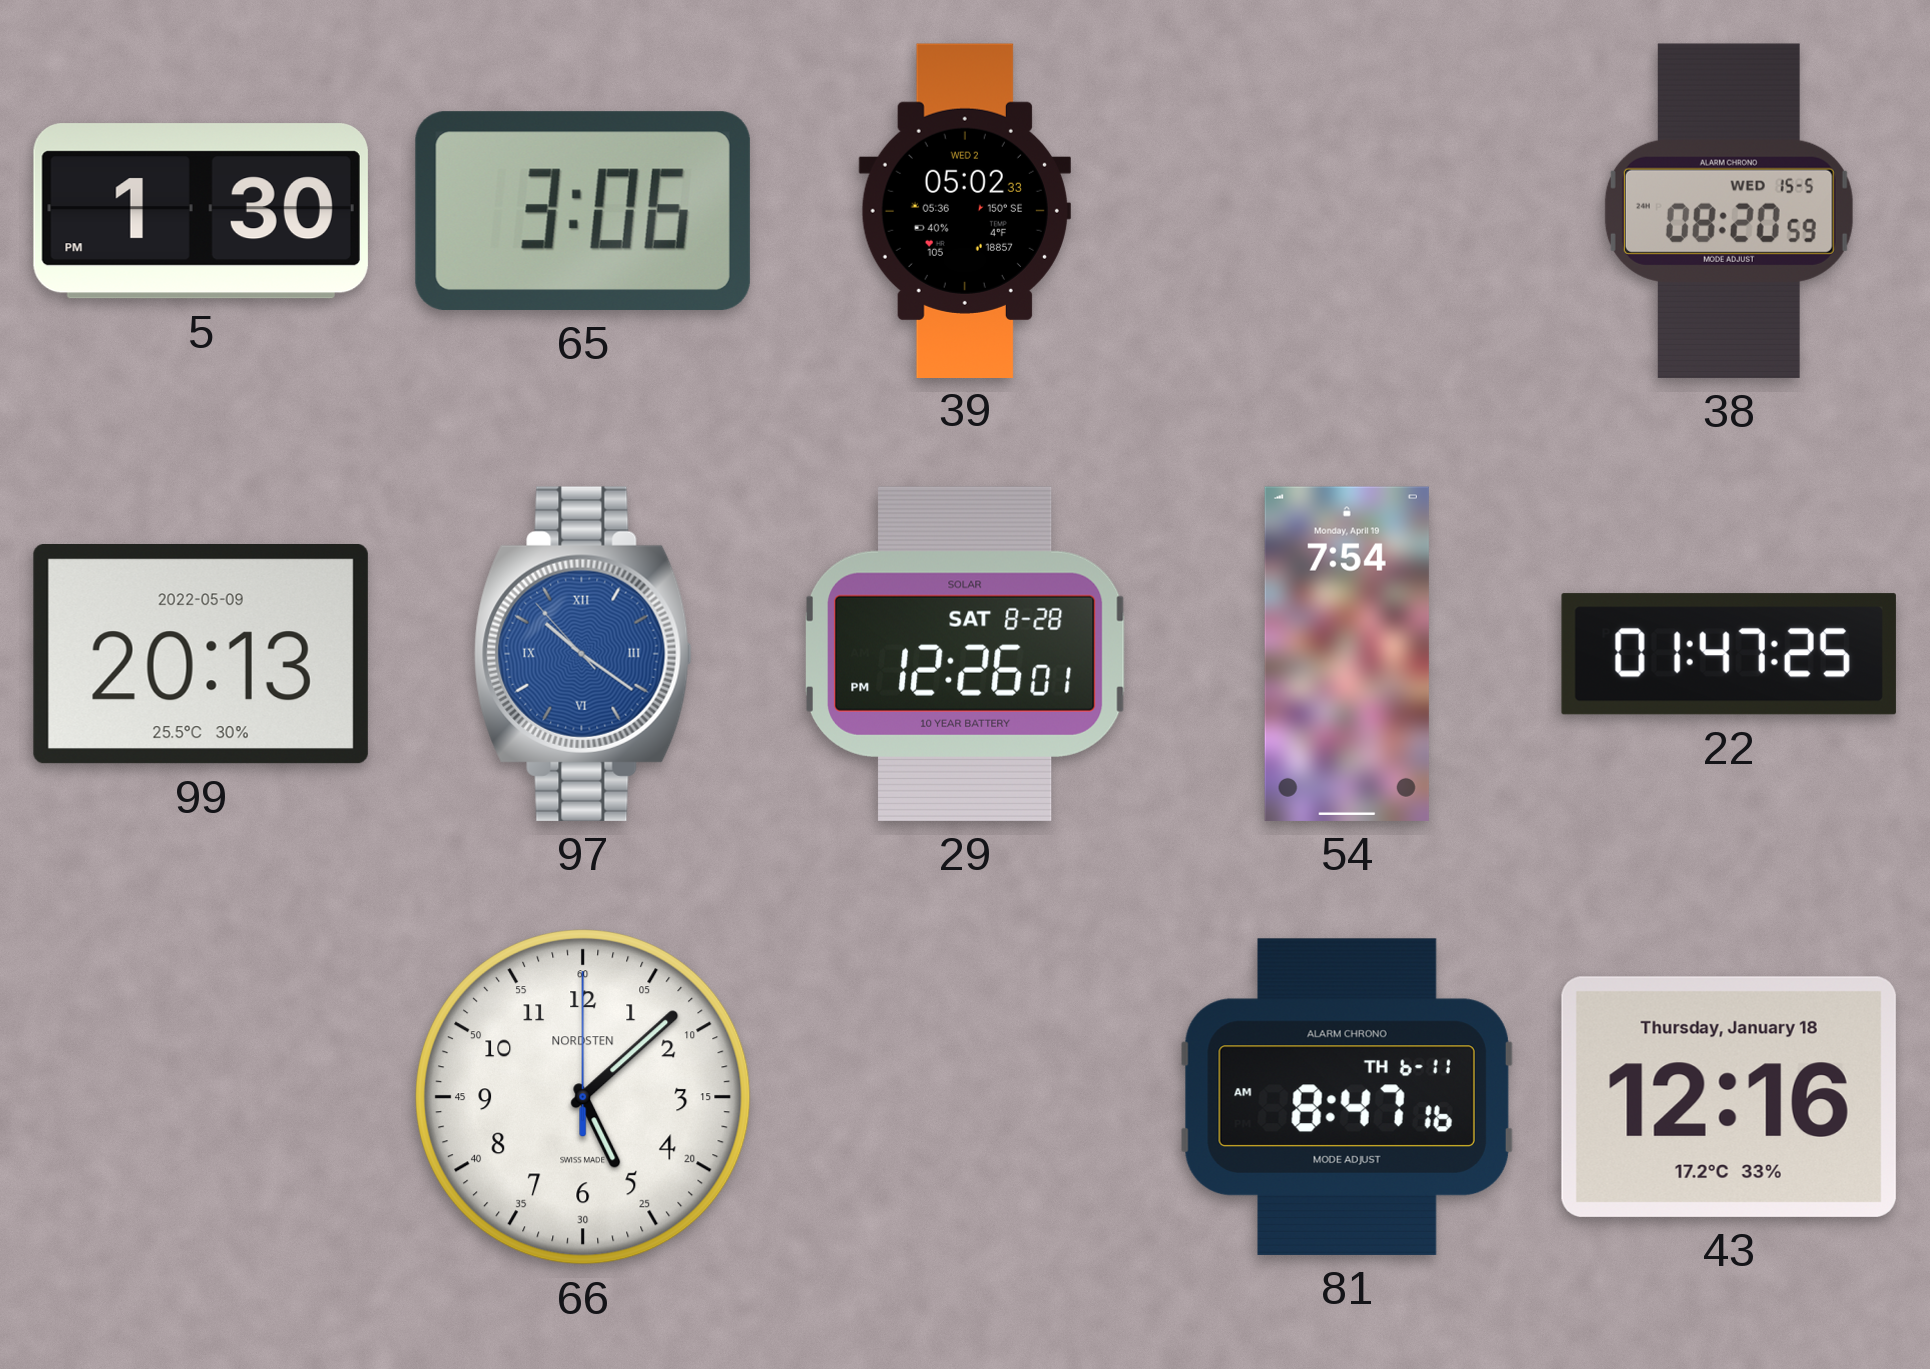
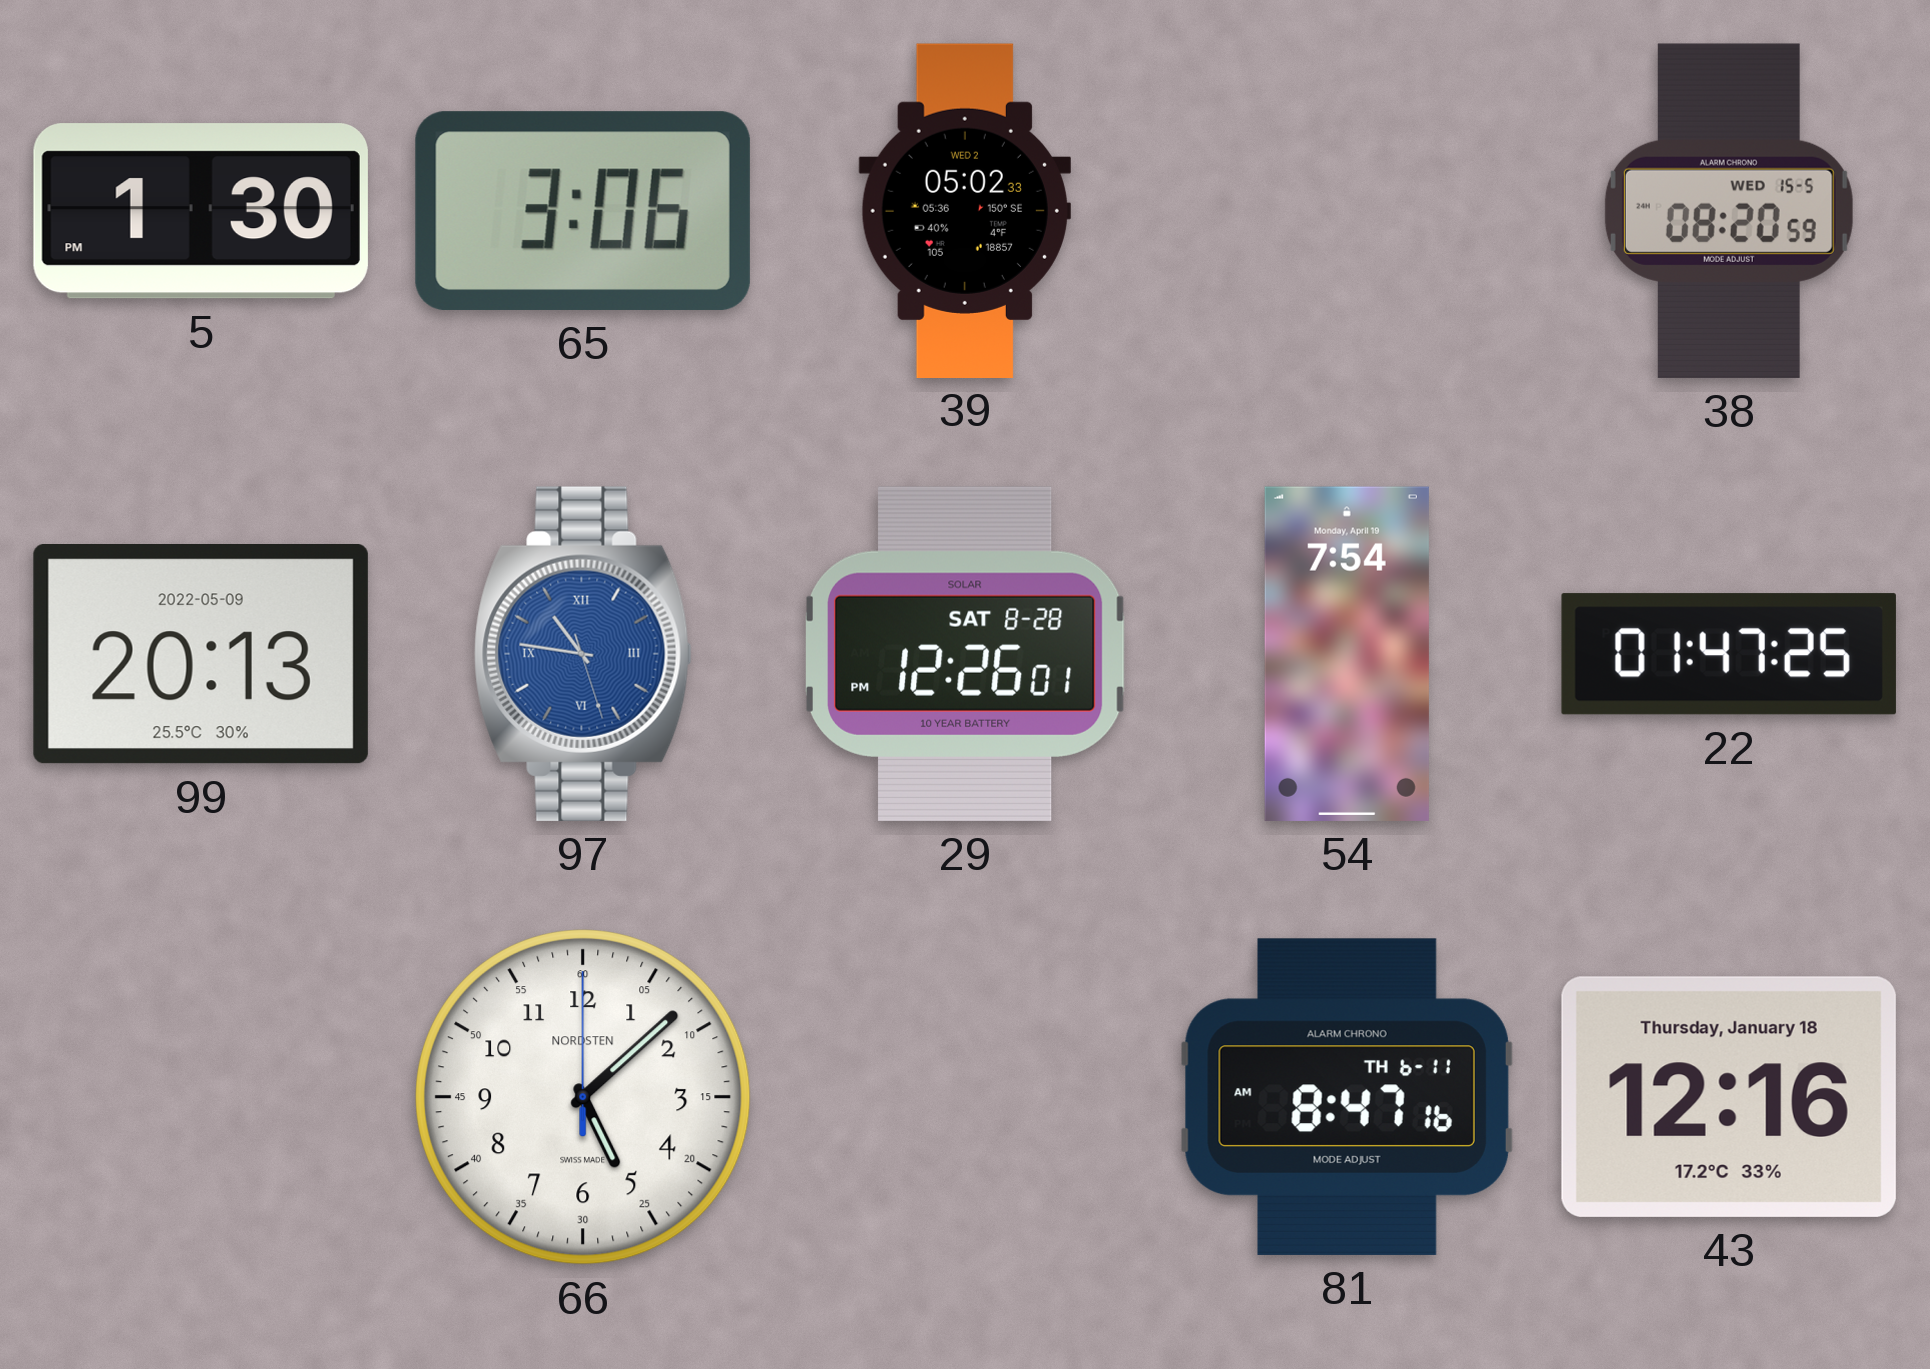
97: 10:20 -> 10:46
